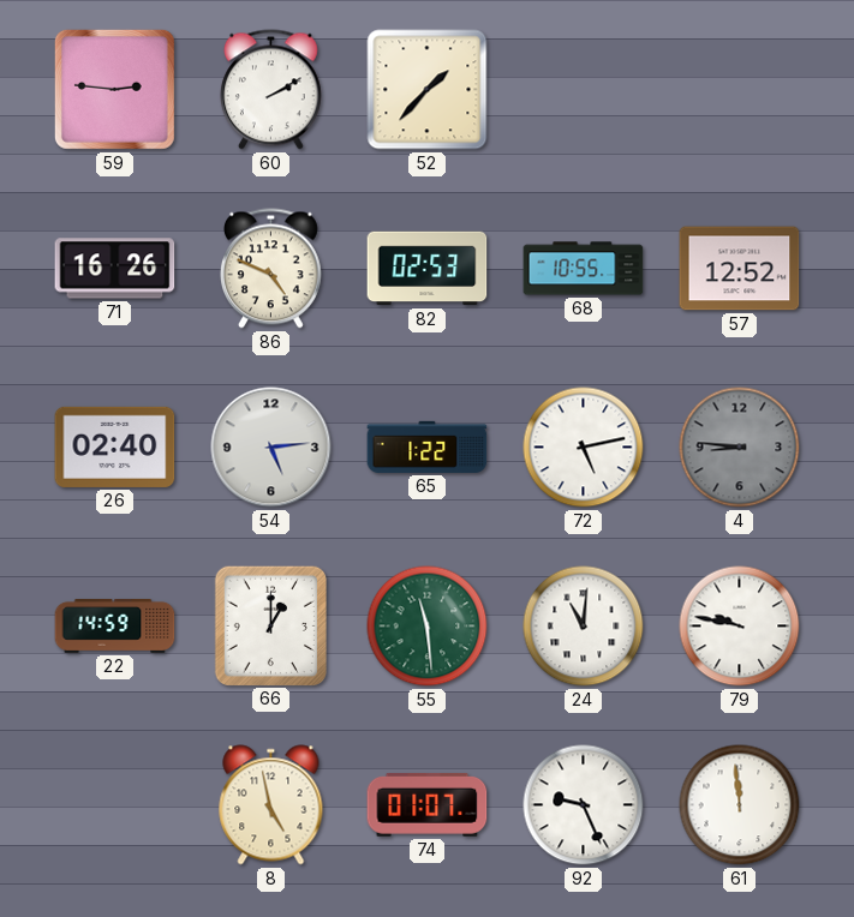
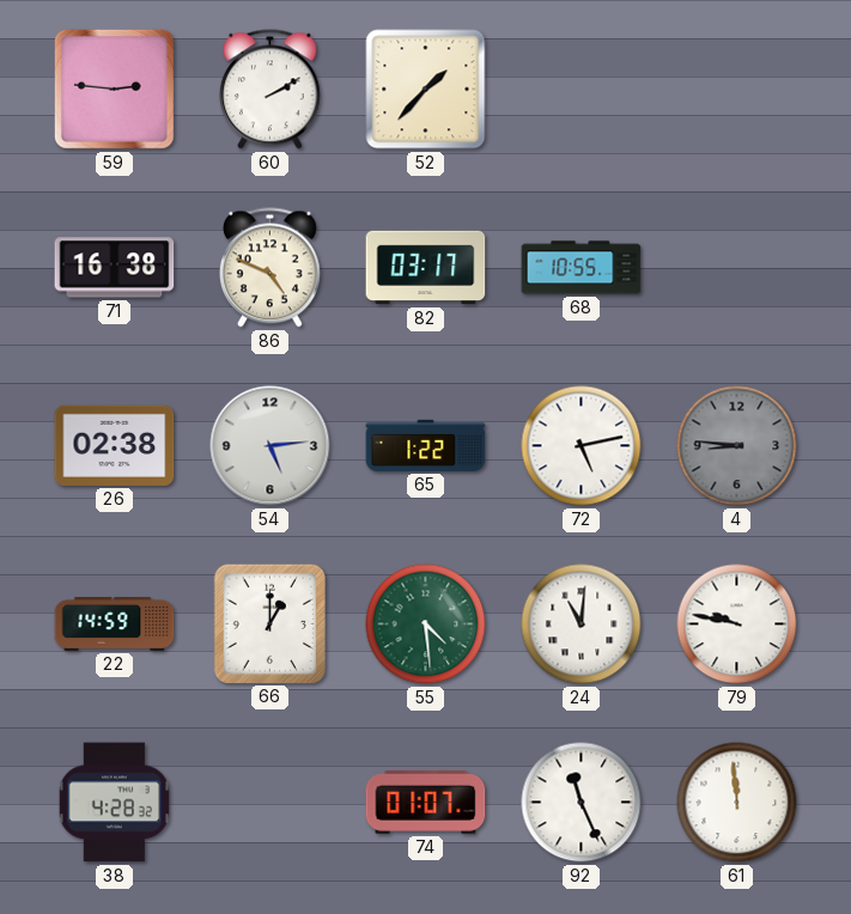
71: 16:26 -> 16:38
82: 02:53 -> 03:17
57: 12:52 -> none
26: 02:40 -> 02:38
55: 11:29 -> 4:29
38: none -> 4:28
8: 4:58 -> none
92: 9:26 -> 11:26
